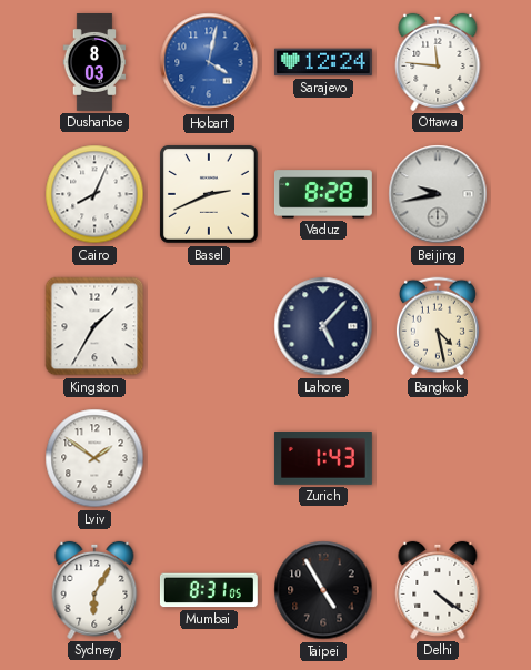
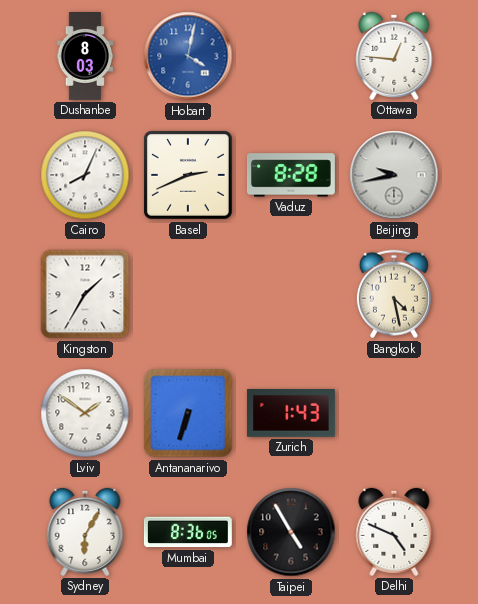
Sarajevo: 12:24 -> none
Ottawa: 11:46 -> 12:46
Lahore: 5:07 -> none
Antananarivo: none -> 6:33
Mumbai: 8:31 -> 8:36
Delhi: 4:21 -> 4:49
